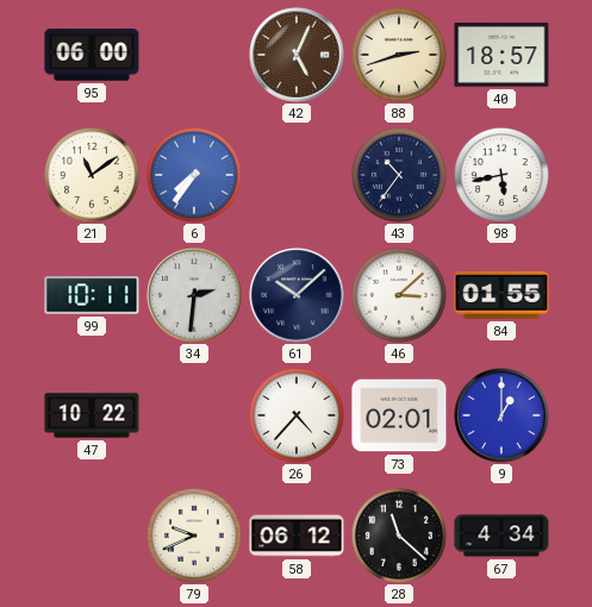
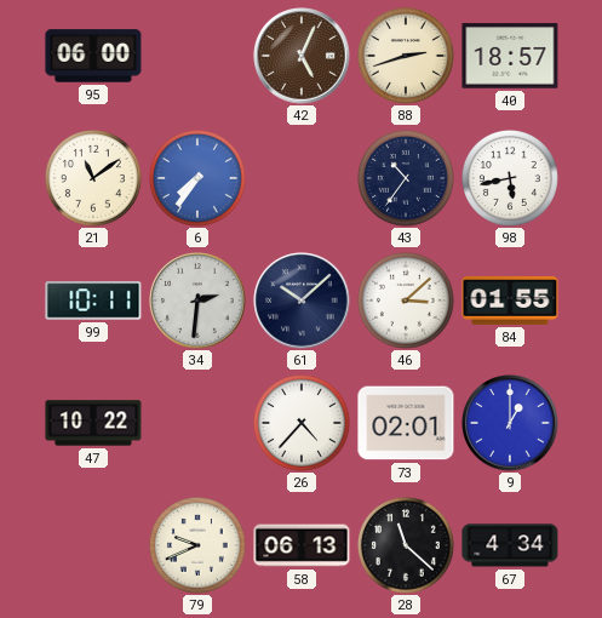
58: 06:12 -> 06:13
